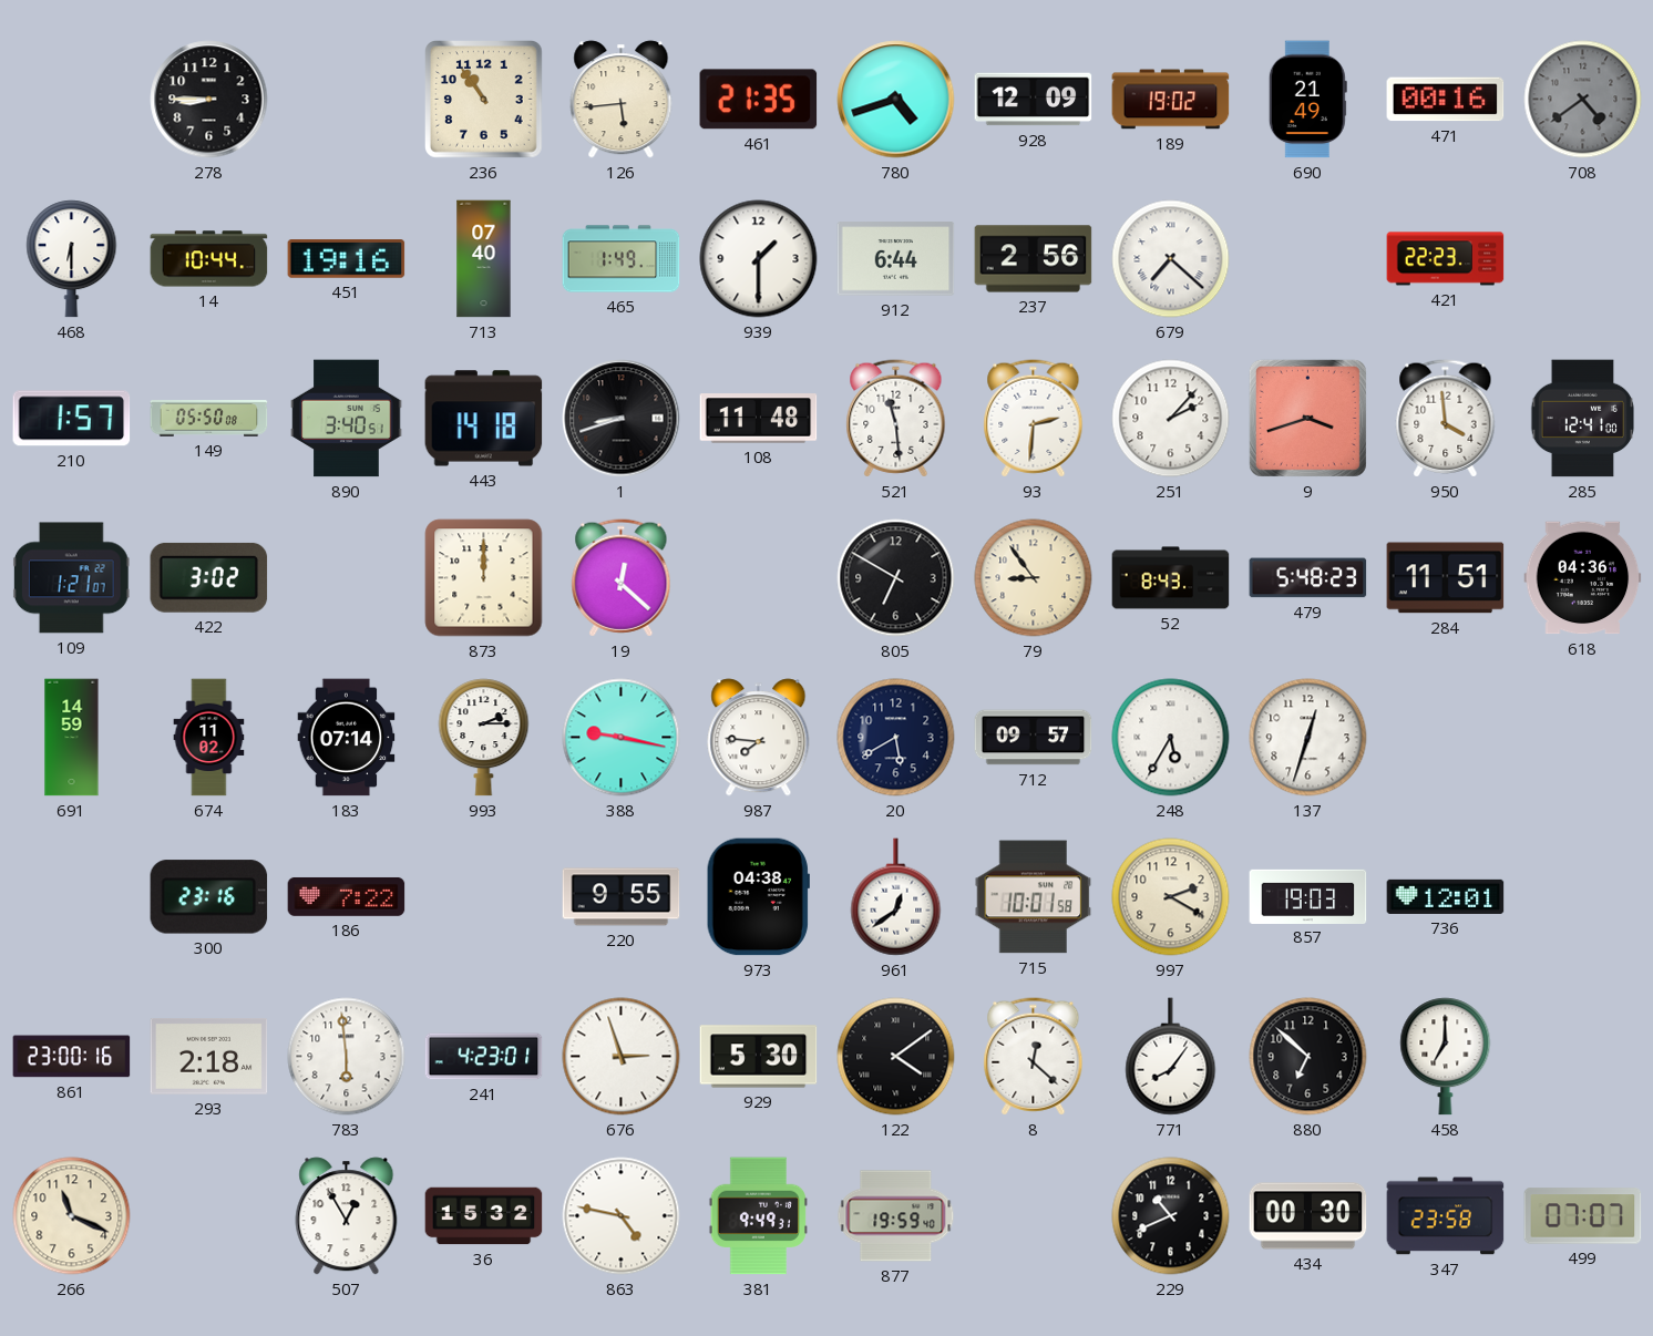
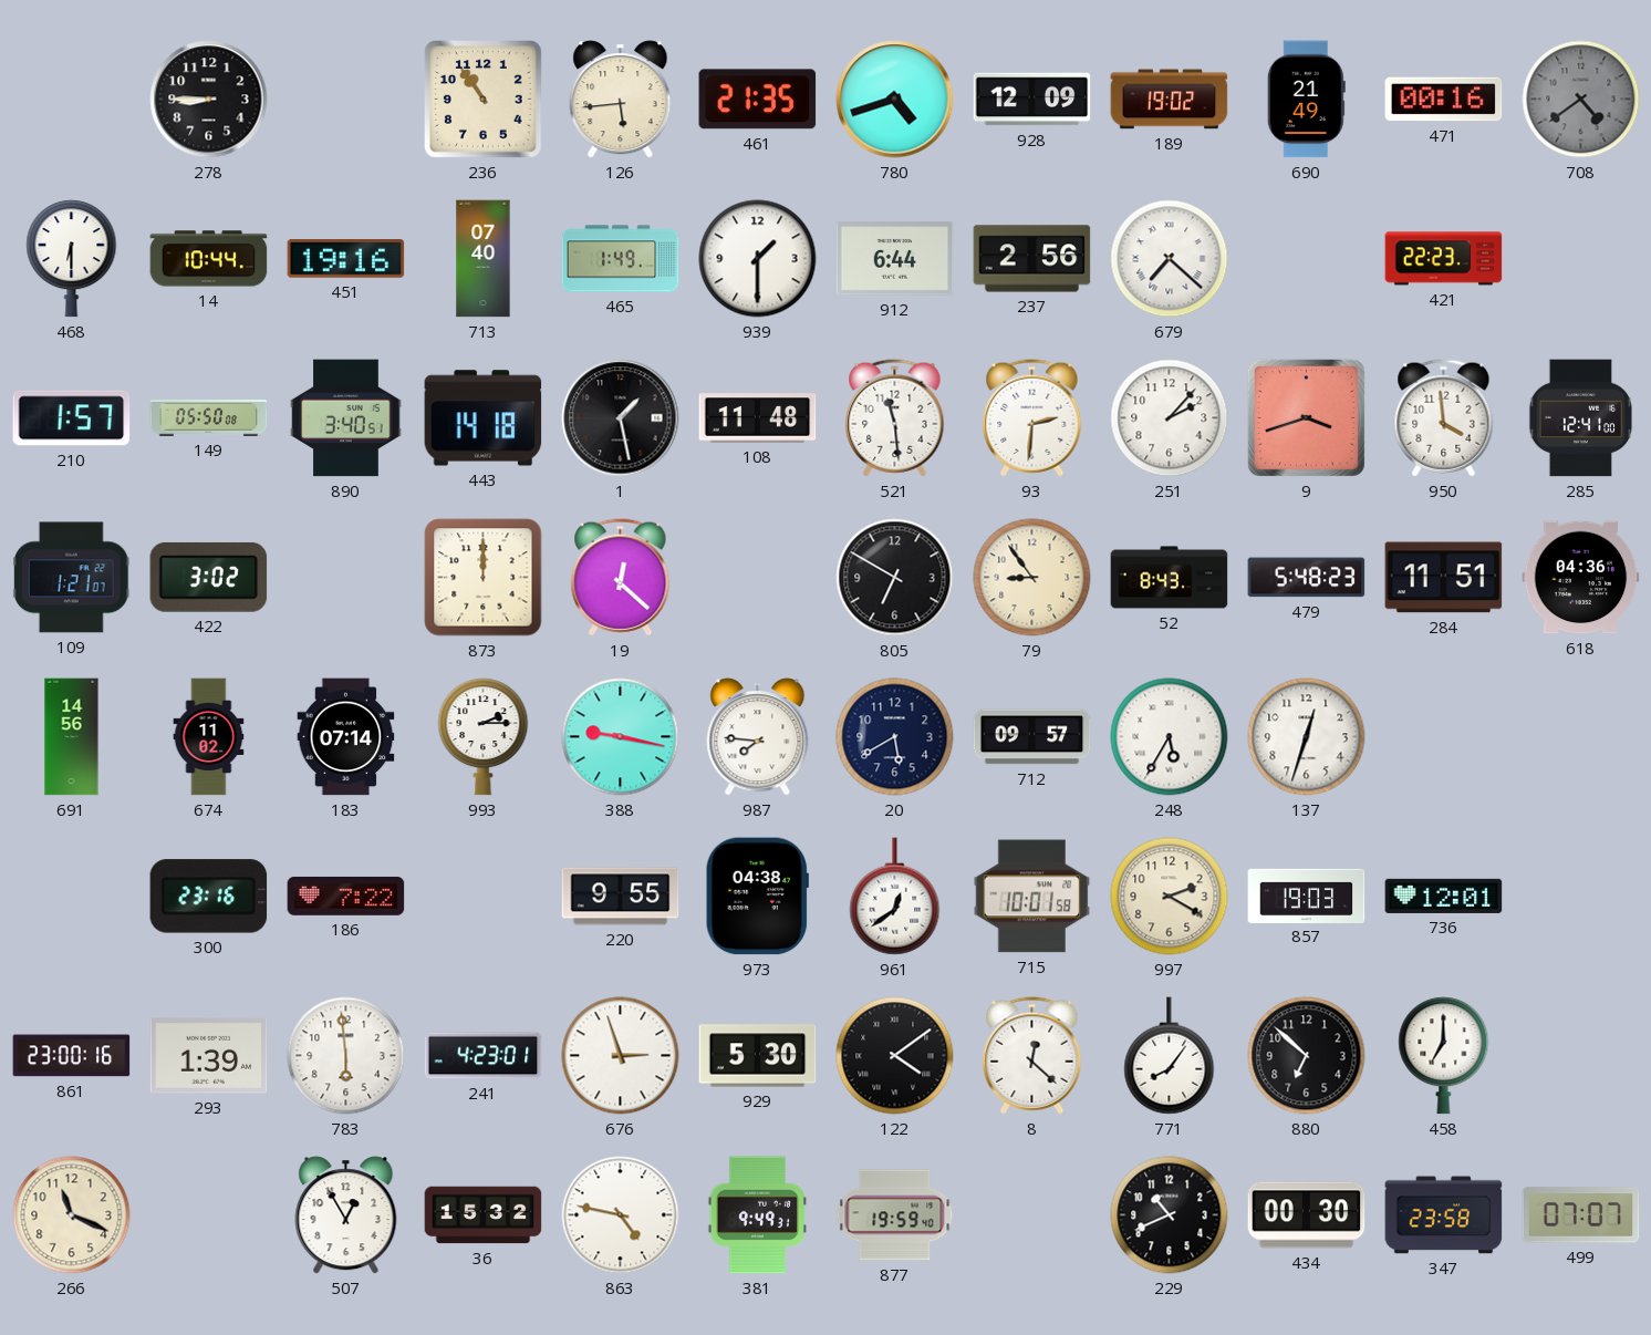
1: 8:42 -> 1:28
691: 14:59 -> 14:56
293: 2:18 -> 1:39
